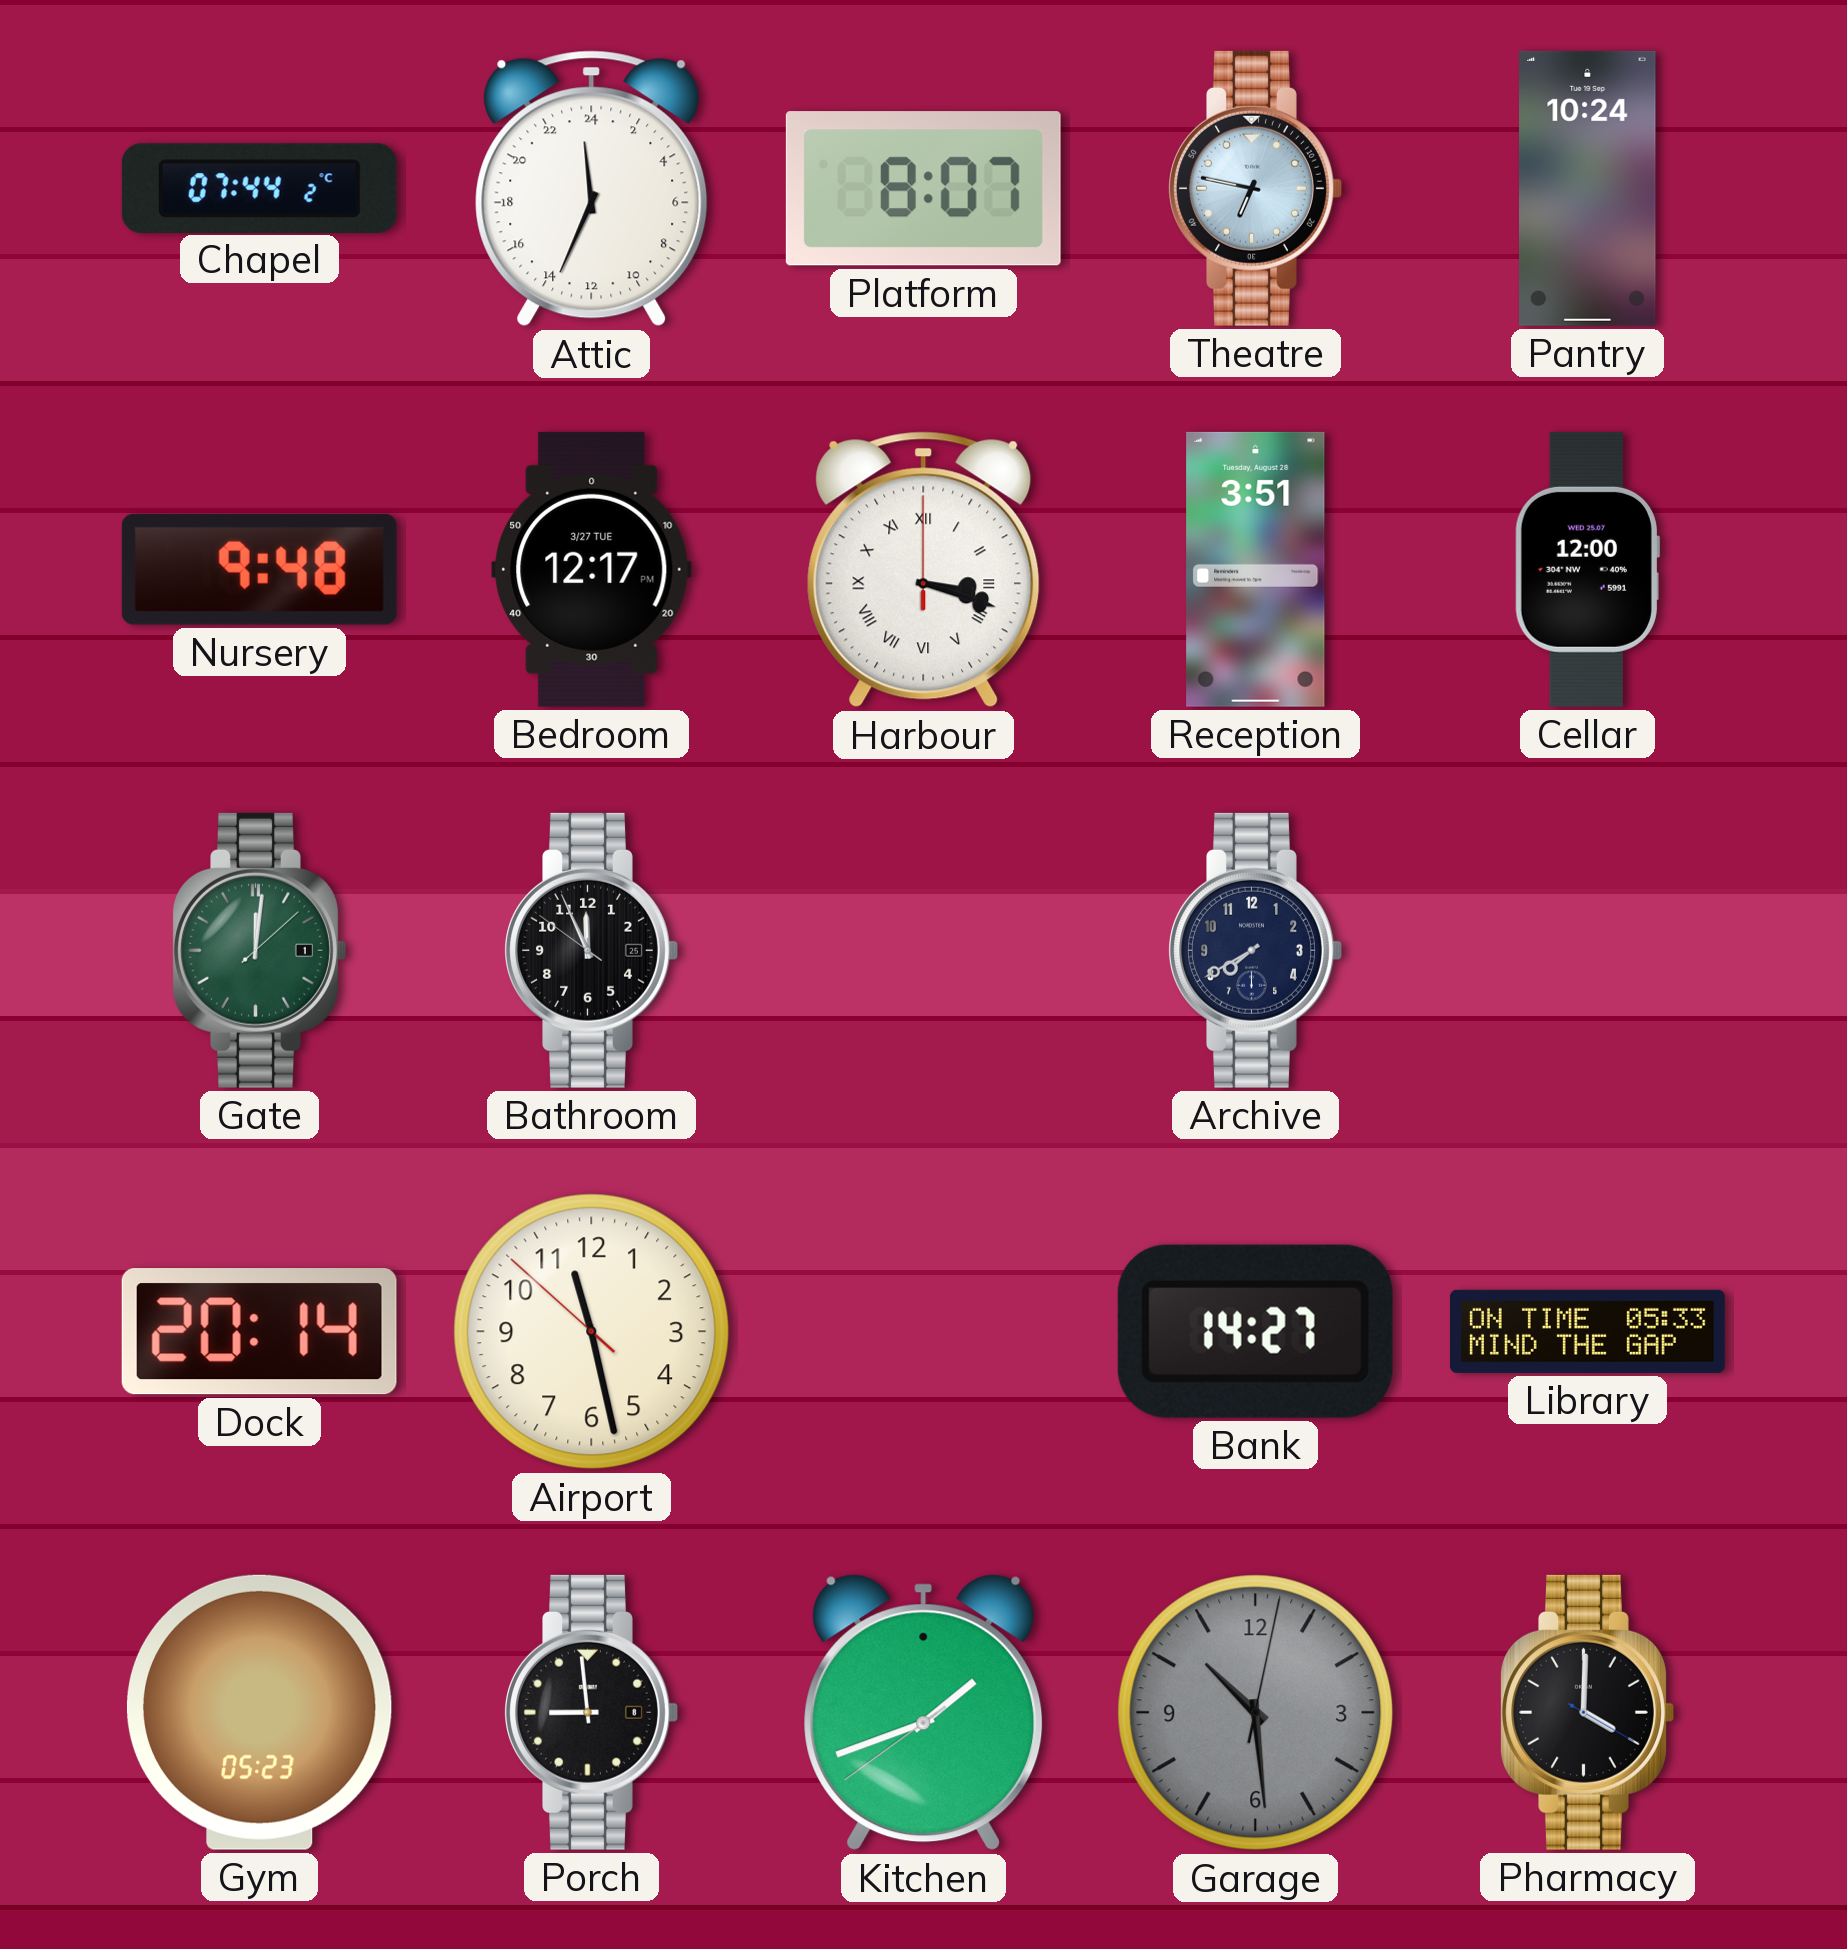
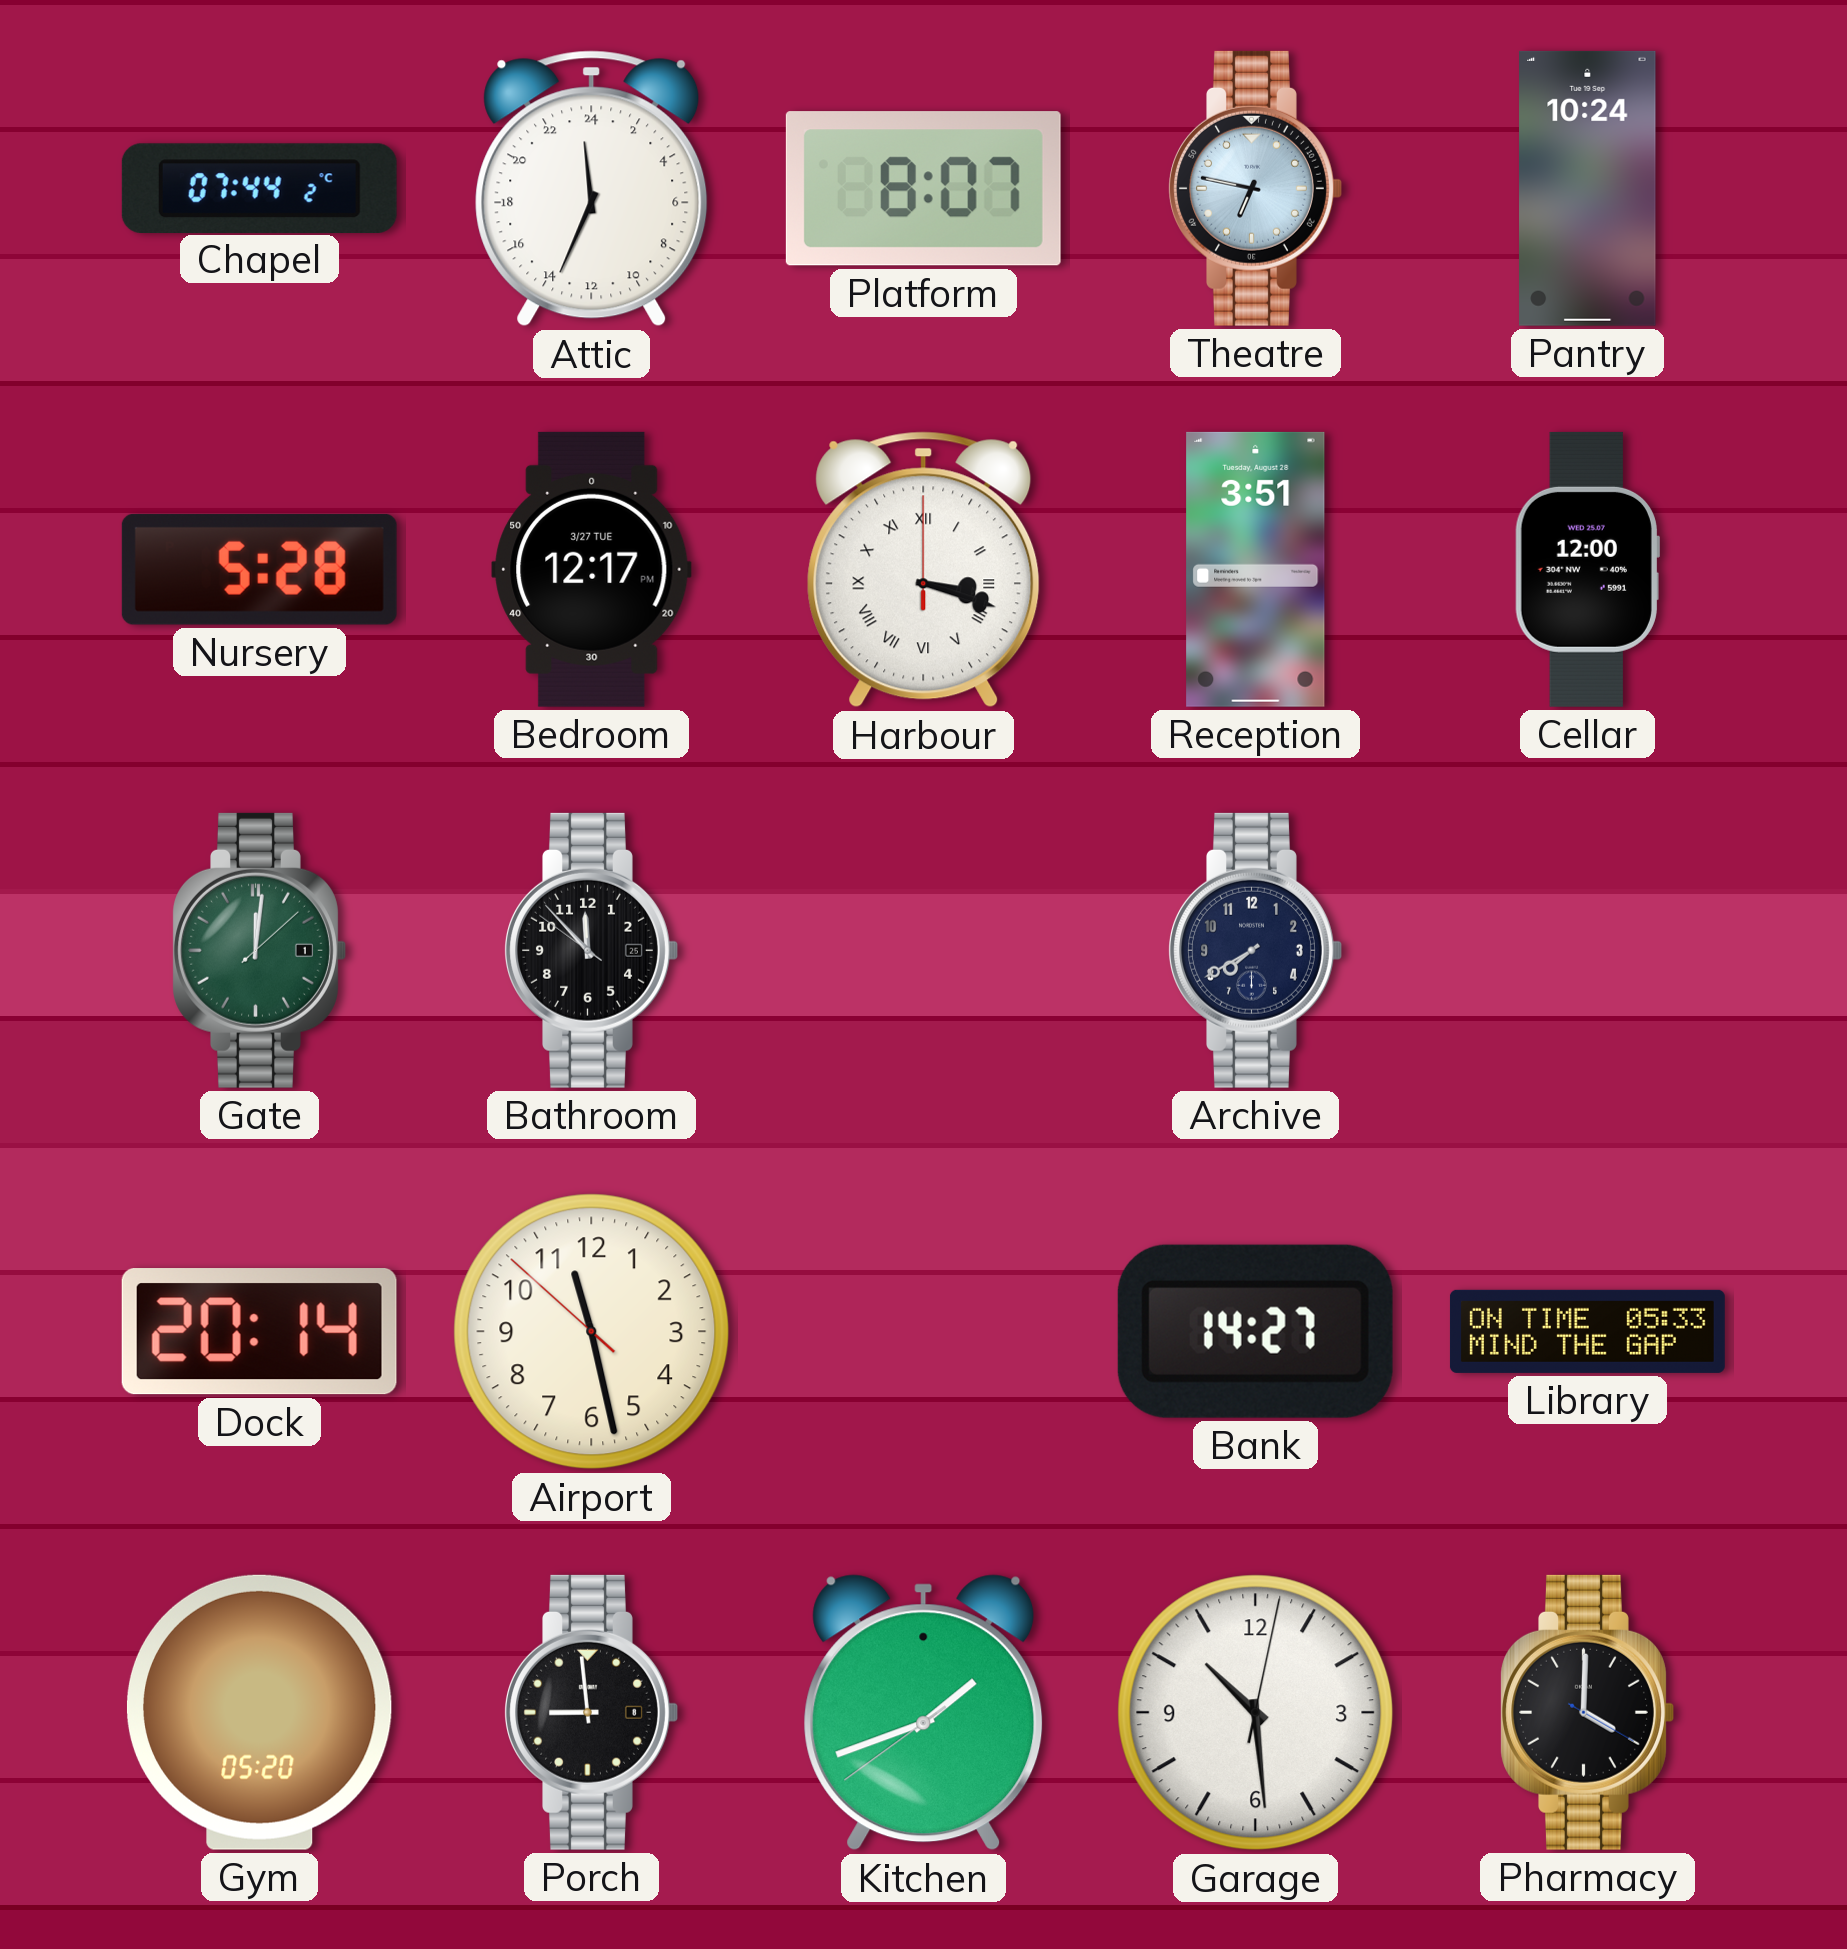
Nursery: 9:48 -> 5:28
Bathroom: 11:55 -> 11:52
Gym: 05:23 -> 05:20
Garage dial: grey -> white
